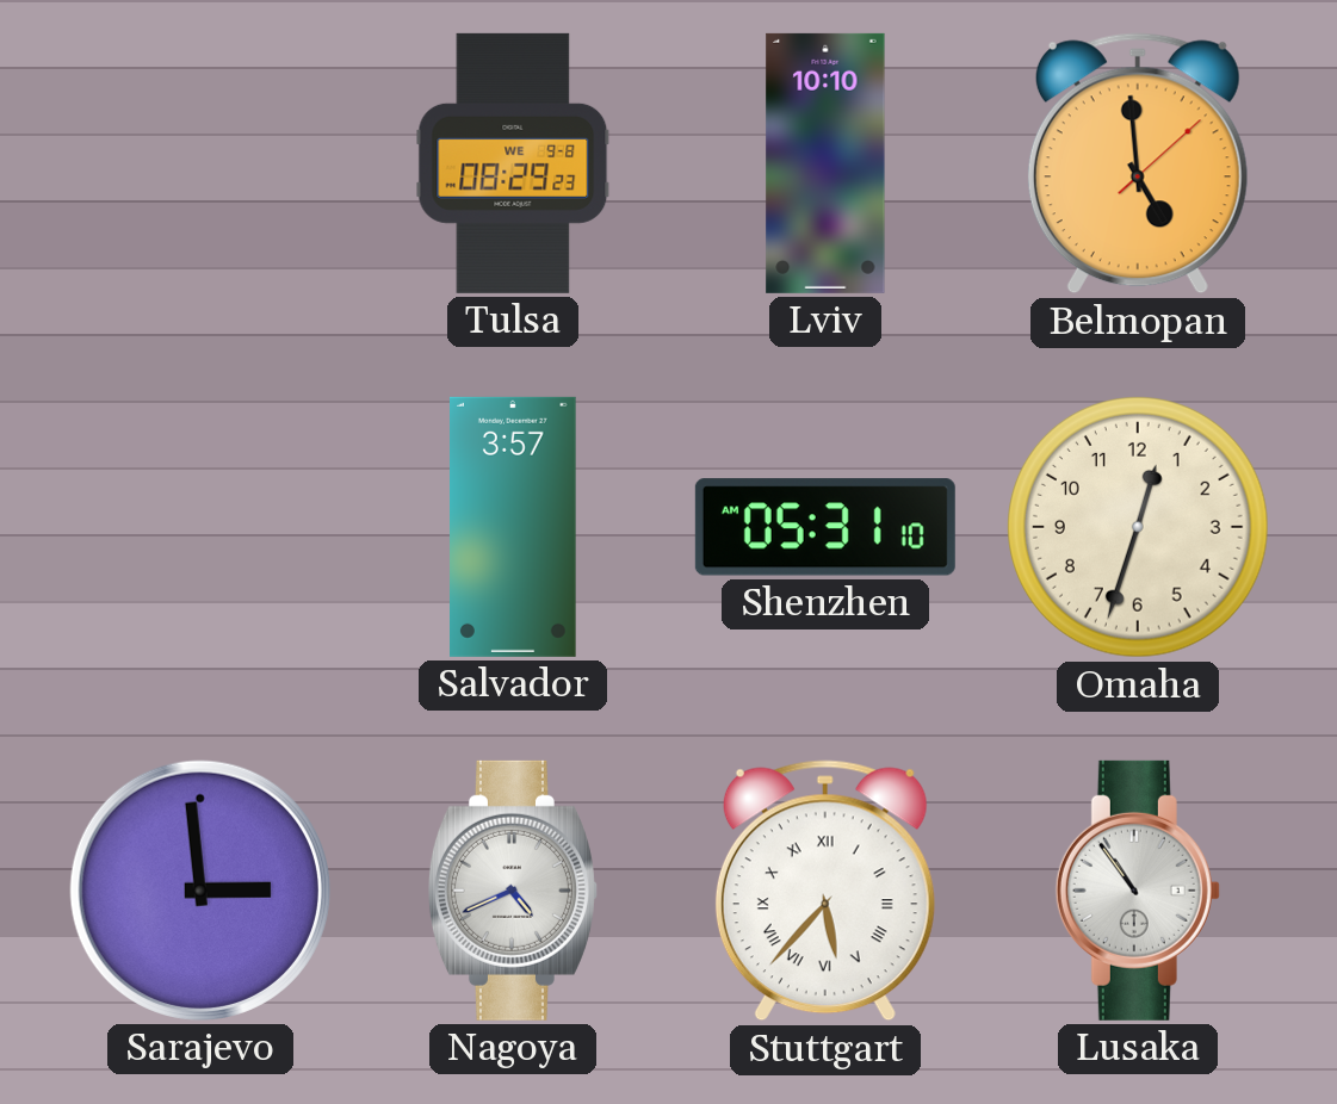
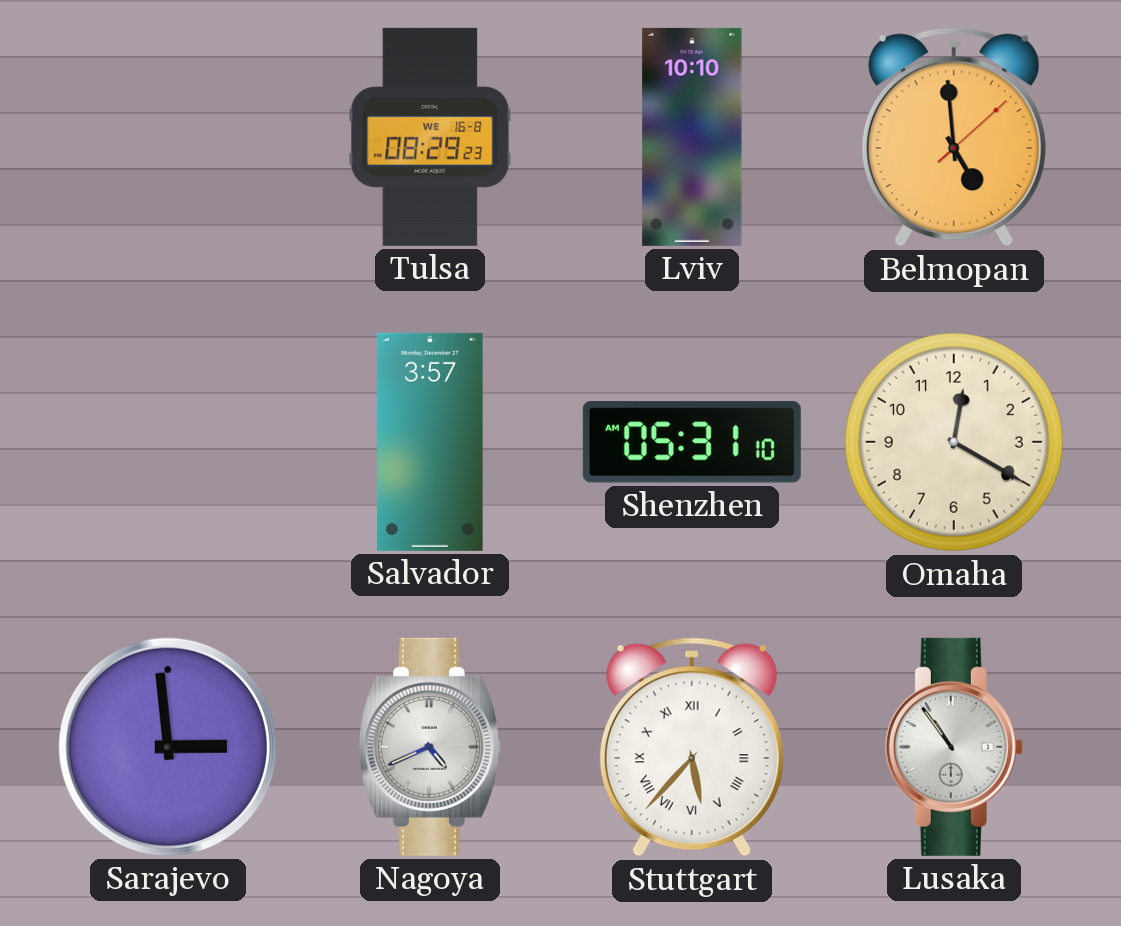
Tulsa date: WE 9-8 -> WE 16-8
Omaha: 12:33 -> 12:20
